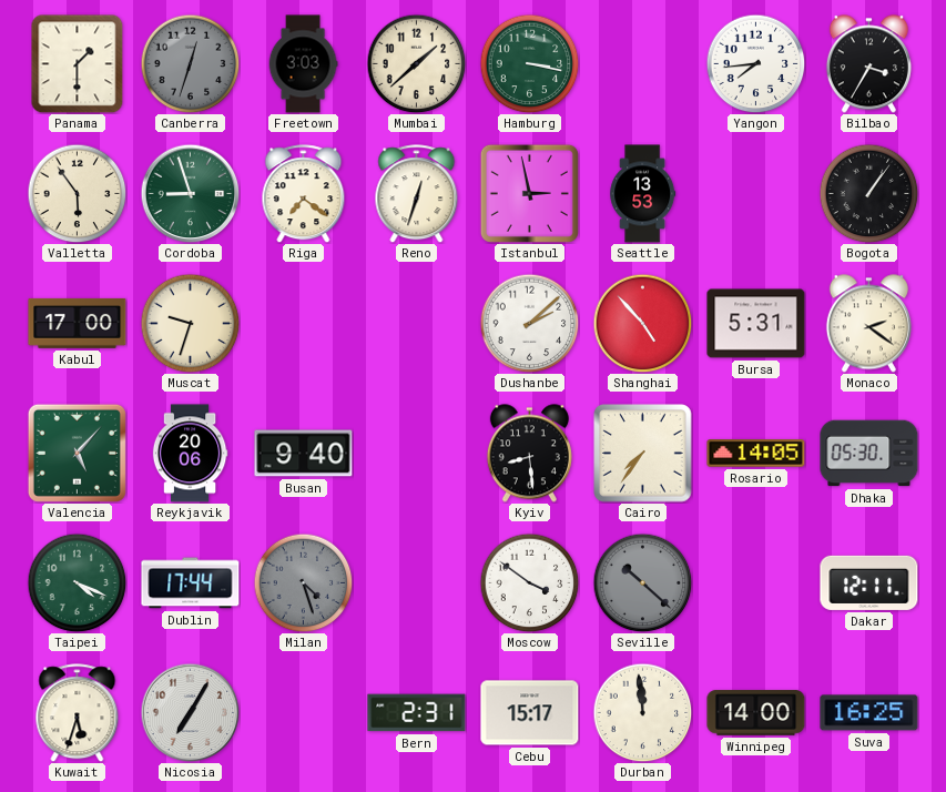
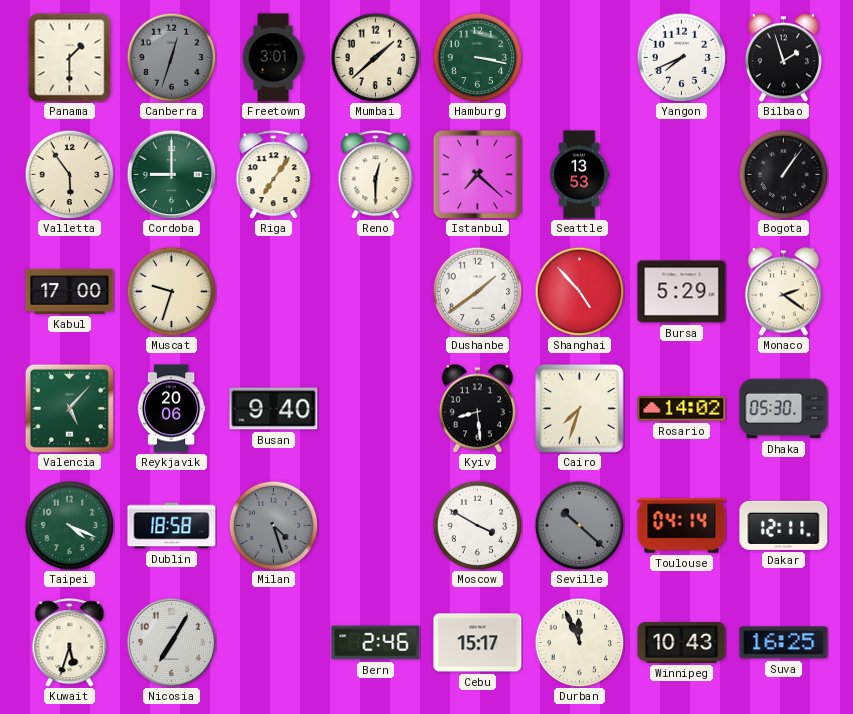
Freetown: 3:03 -> 3:01
Yangon: 7:44 -> 7:41
Bilbao: 3:35 -> 1:57
Cordoba: 8:57 -> 9:00
Riga: 7:21 -> 7:06
Reno: 12:33 -> 12:30
Istanbul: 2:58 -> 7:22
Dushanbe: 2:08 -> 1:39
Bursa: 5:31 -> 5:29
Cairo: 7:36 -> 7:33
Rosario: 14:05 -> 14:02
Dublin: 17:44 -> 18:58
Moscow: 3:51 -> 3:50
Toulouse: none -> 04:14
Bern: 2:31 -> 2:46
Durban: 11:59 -> 11:56
Winnipeg: 14:00 -> 10:43
